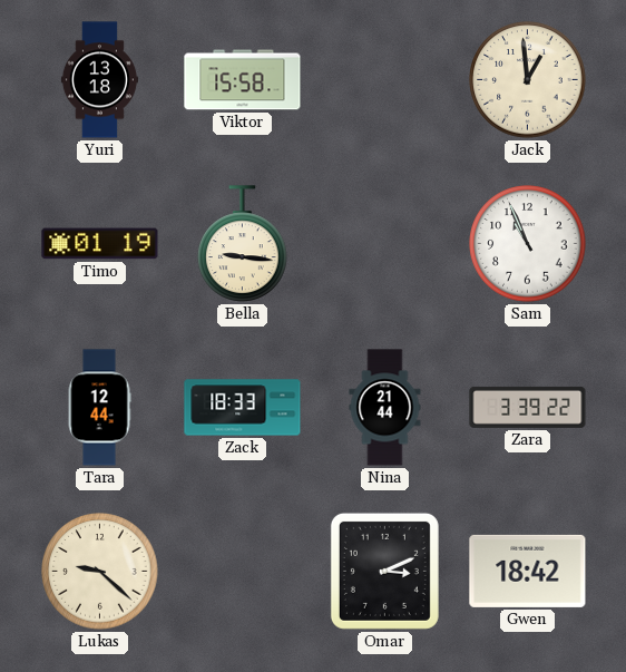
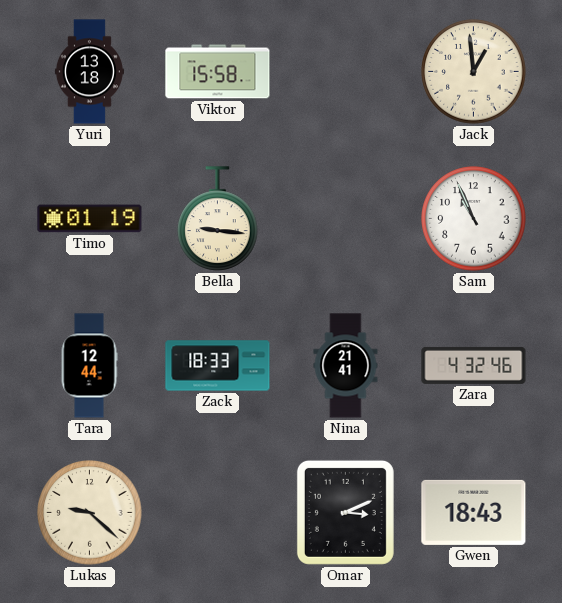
Nina: 21:44 -> 21:41
Zara: 3:39 -> 4:32
Gwen: 18:42 -> 18:43
